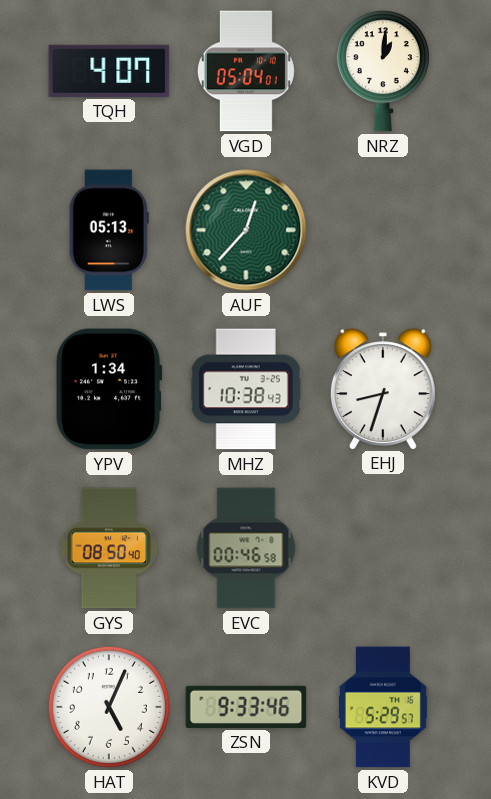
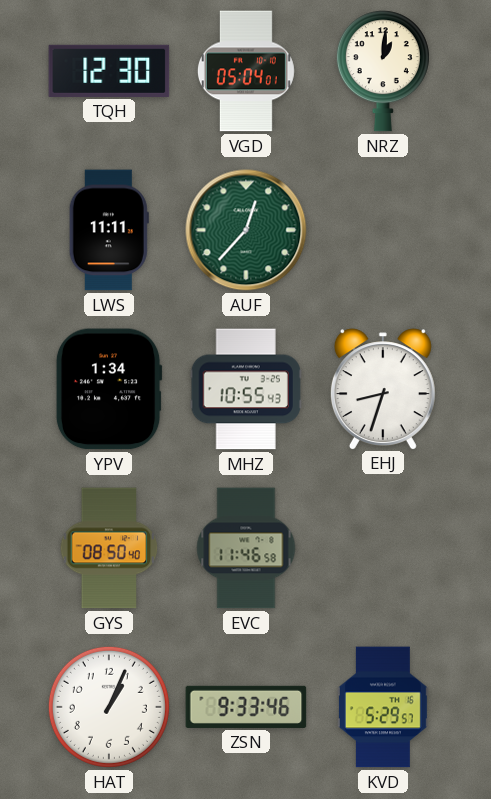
TQH: 4:07 -> 12:30
LWS: 05:13 -> 11:11
MHZ: 10:38 -> 10:55
EVC: 00:46 -> 11:46
HAT: 5:04 -> 1:04
